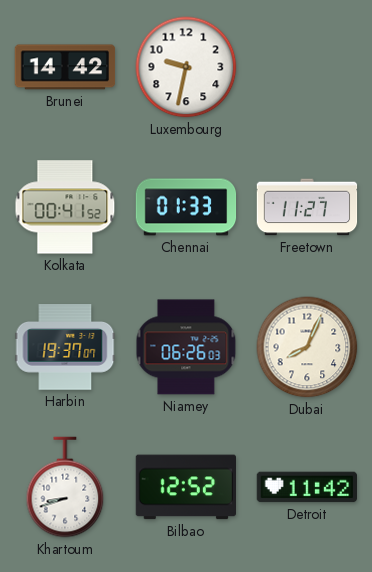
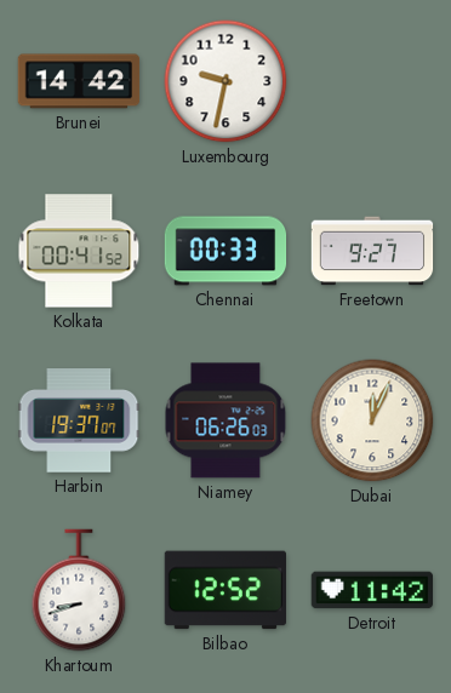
Chennai: 01:33 -> 00:33
Freetown: 11:27 -> 9:27
Dubai: 8:04 -> 12:04
